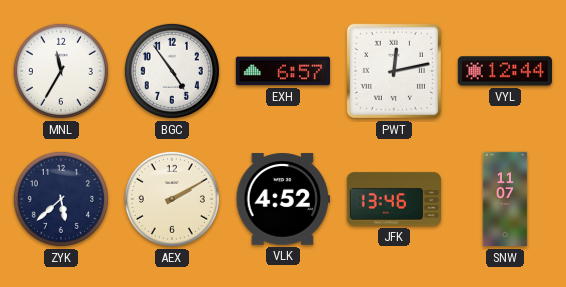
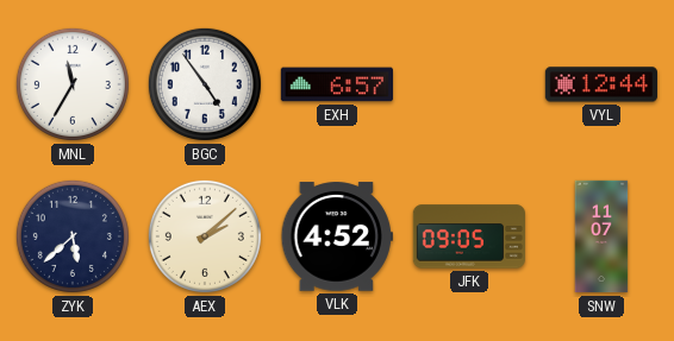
PWT: 12:13 -> none
AEX: 2:10 -> 2:08
JFK: 13:46 -> 09:05
